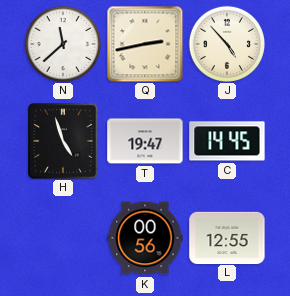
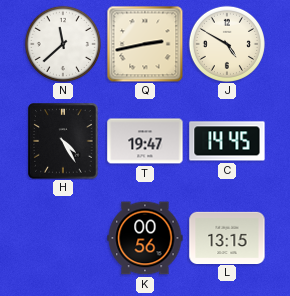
J: 4:53 -> 4:50
H: 4:57 -> 4:25
L: 12:55 -> 13:15
